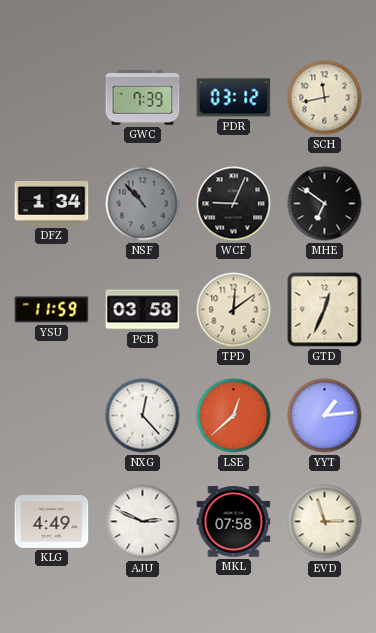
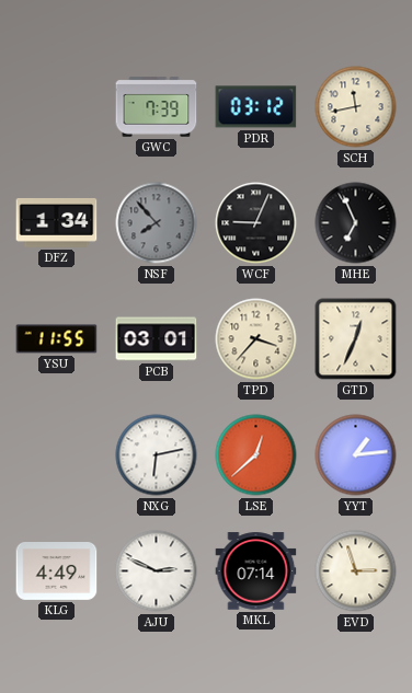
NSF: 10:53 -> 7:53
MHE: 6:51 -> 6:56
YSU: 11:59 -> 11:55
PCB: 03:58 -> 03:01
TPD: 12:09 -> 3:37
NXG: 12:23 -> 6:13
MKL: 07:58 -> 07:14
